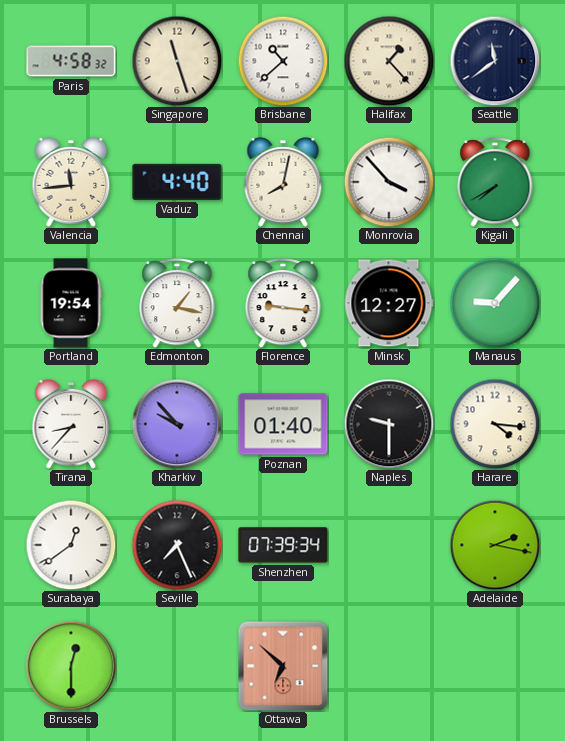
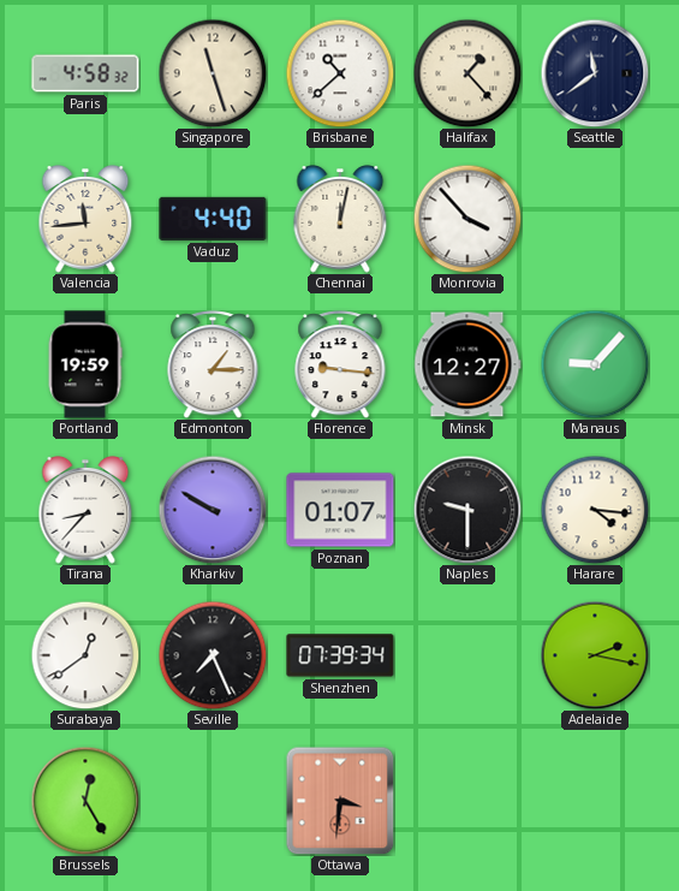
Chennai: 8:02 -> 12:02
Kigali: 7:40 -> none
Portland: 19:54 -> 19:59
Edmonton: 1:17 -> 1:15
Kharkiv: 9:53 -> 9:50
Poznan: 01:40 -> 01:07
Brussels: 12:30 -> 12:25
Ottawa: 6:52 -> 3:31
